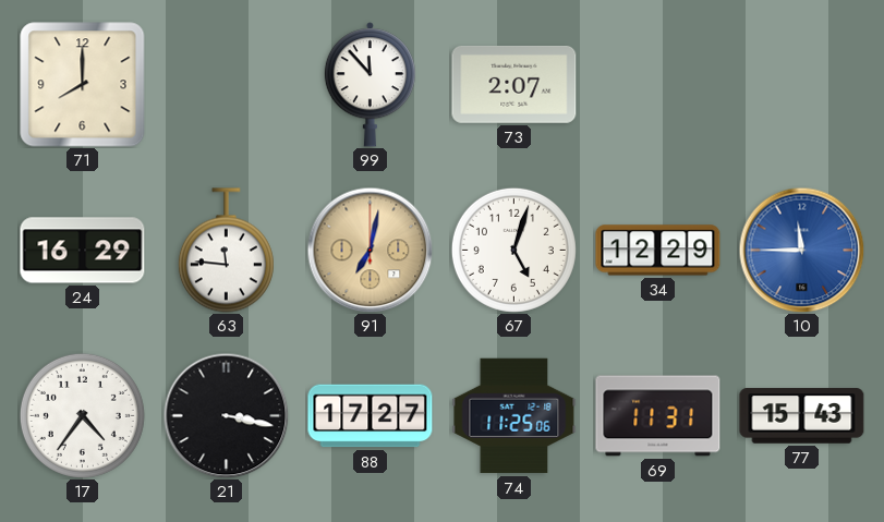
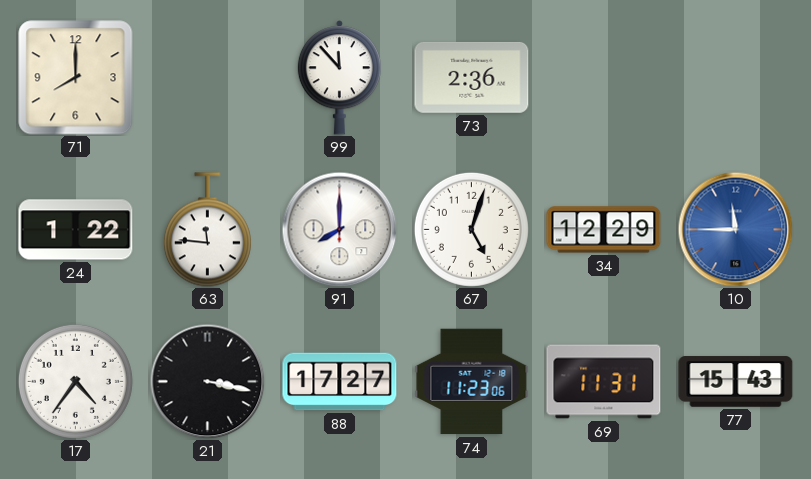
73: 2:07 -> 2:36
24: 16:29 -> 1:22
91: 7:02 -> 8:00
91 dial: champagne -> white
74: 11:25 -> 11:23
